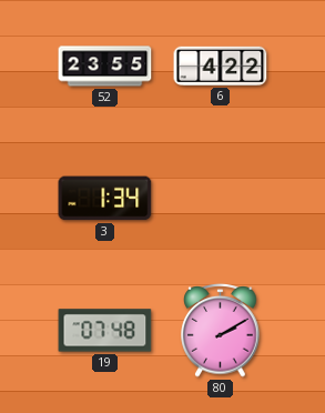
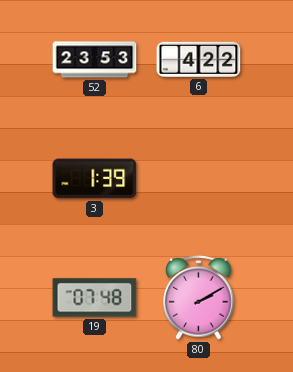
52: 23:55 -> 23:53
3: 1:34 -> 1:39
